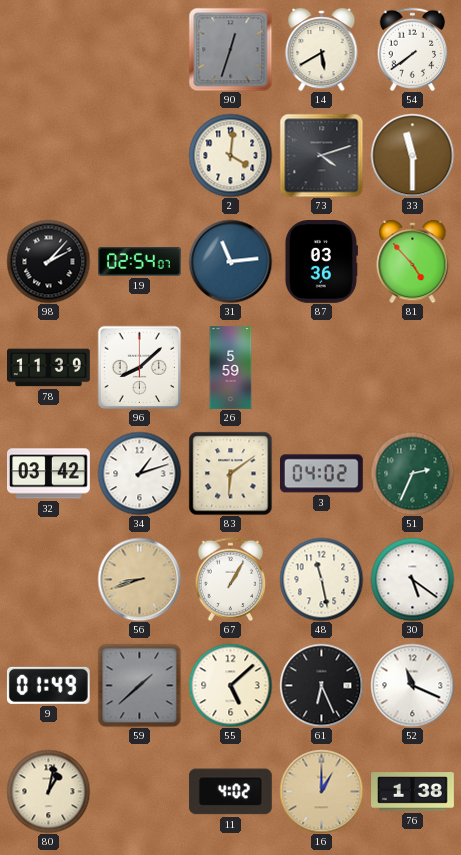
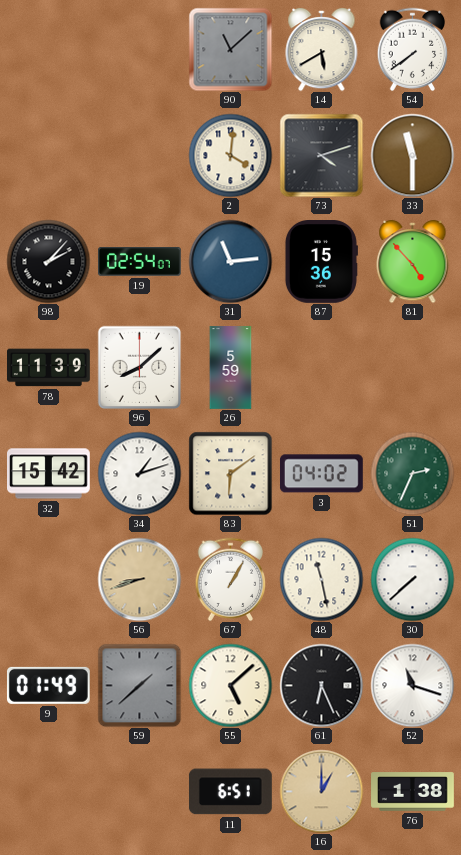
90: 12:33 -> 11:08
87: 03:36 -> 15:36
32: 03:42 -> 15:42
30: 5:21 -> 7:38
52: 11:19 -> 11:18
80: 1:02 -> none
11: 4:02 -> 6:51
